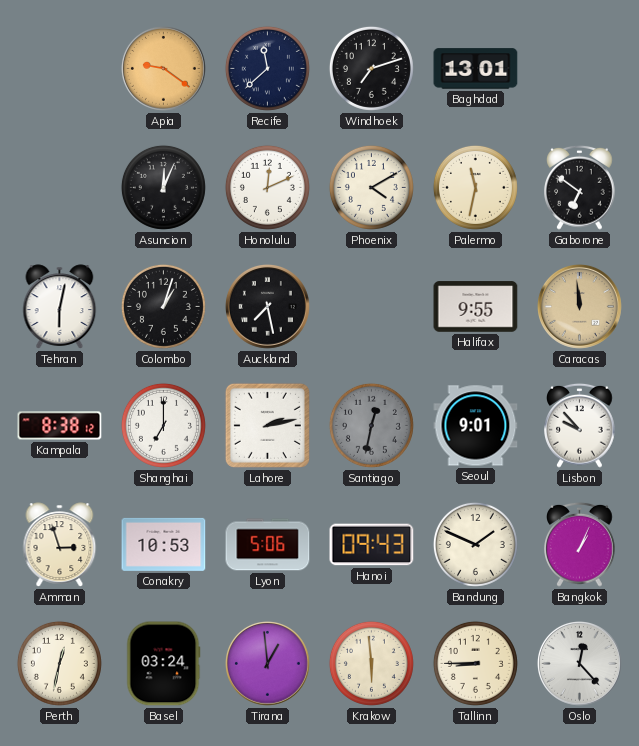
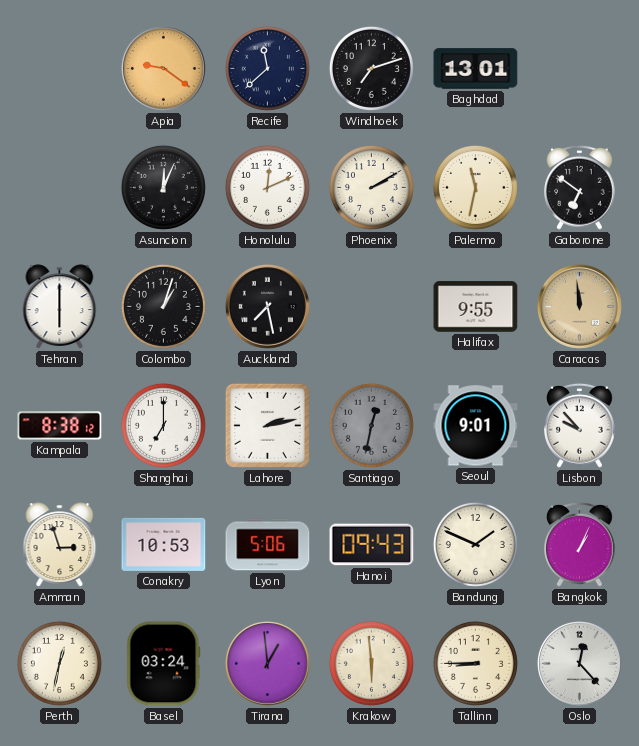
Phoenix: 4:10 -> 2:10
Tehran: 6:02 -> 6:00
